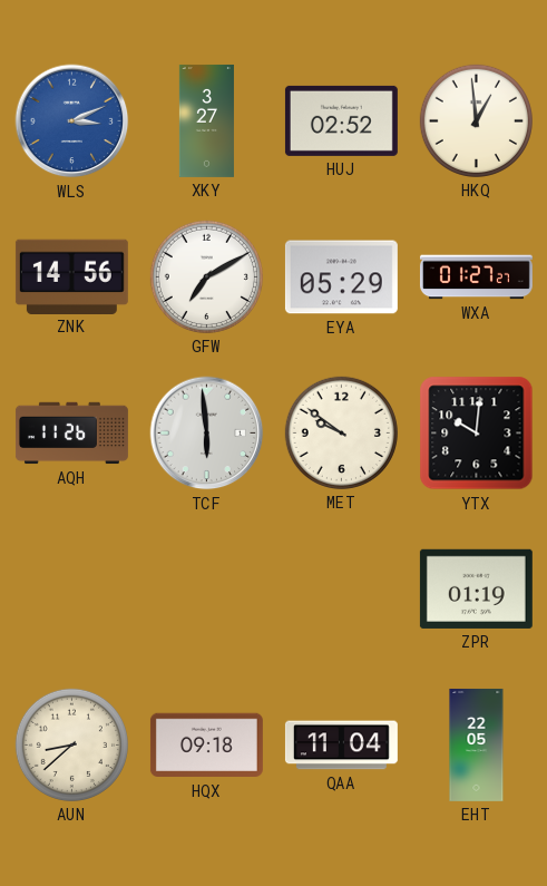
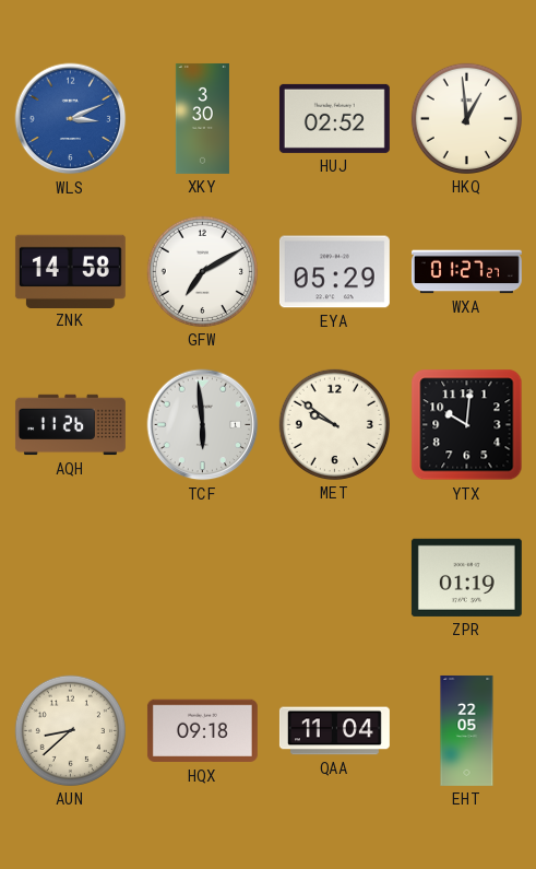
XKY: 3:27 -> 3:30
ZNK: 14:56 -> 14:58
